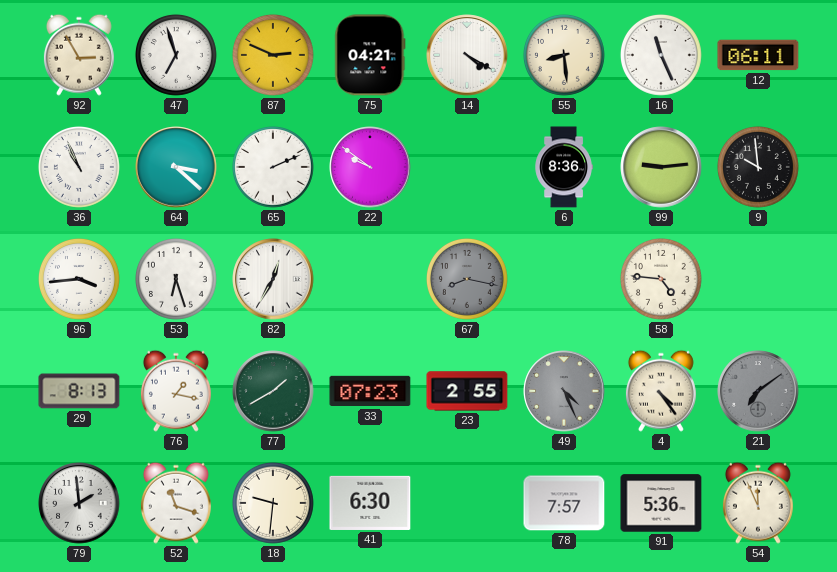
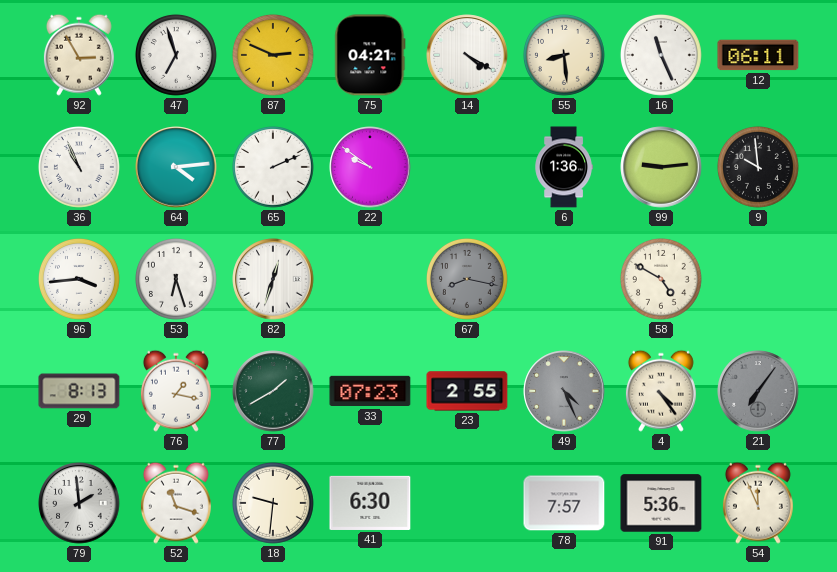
64: 3:22 -> 4:14
6: 8:36 -> 1:36
82: 12:35 -> 12:33
58: 4:46 -> 4:50
21: 7:09 -> 7:06
